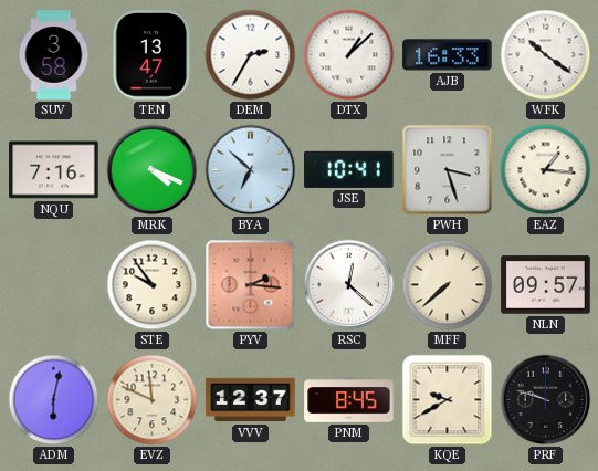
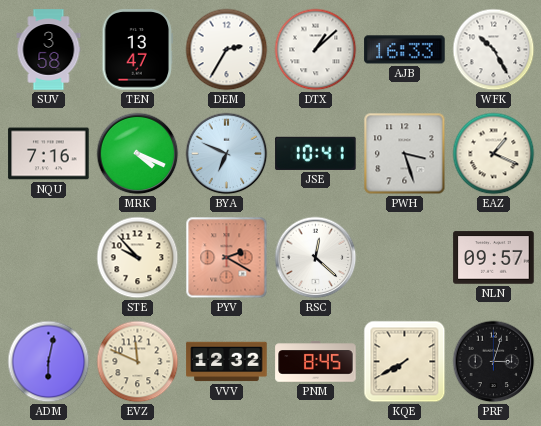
WFK: 10:21 -> 10:25
BYA: 6:52 -> 6:49
EAZ: 1:16 -> 1:19
STE: 9:54 -> 9:53
PYV: 2:16 -> 2:20
MFF: 7:38 -> none
VVV: 12:37 -> 12:32
KQE: 9:40 -> 7:40
PRF: 9:48 -> 3:03
